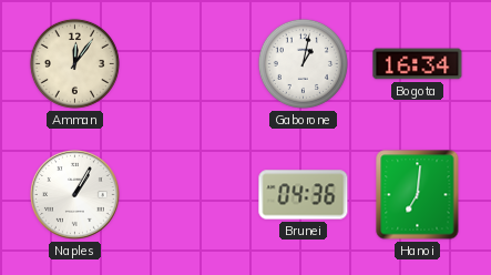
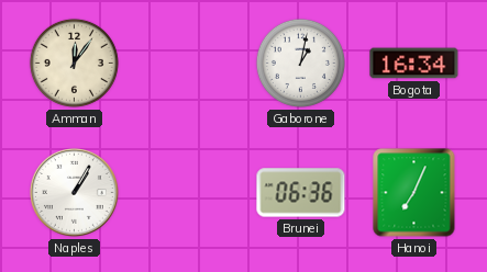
Brunei: 04:36 -> 06:36
Hanoi: 7:01 -> 7:04
